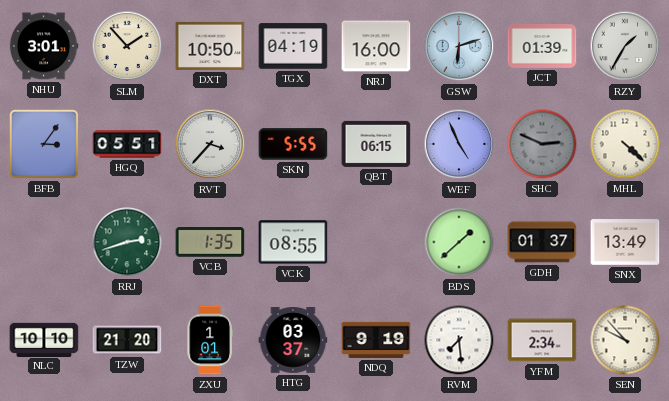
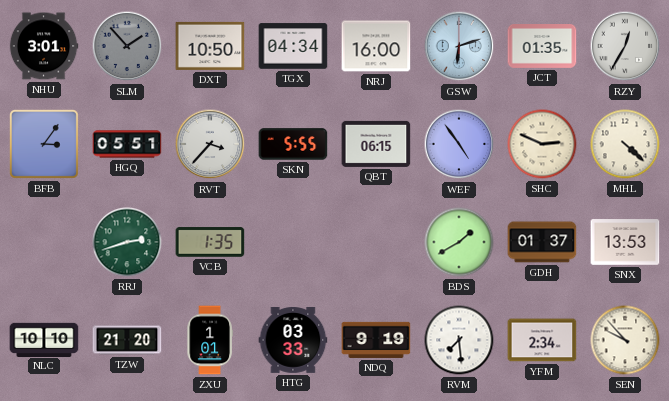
SLM dial: cream -> grey
TGX: 04:19 -> 04:34
JCT: 01:39 -> 01:35
RZY: 1:35 -> 12:35
WEF: 4:56 -> 4:54
SHC dial: grey -> cream
VCK: 08:55 -> none
BDS: 1:38 -> 1:40
SNX: 13:49 -> 13:53
HTG: 03:37 -> 03:33
